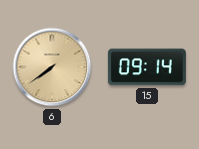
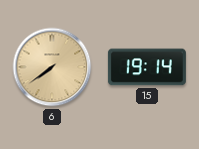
15: 09:14 -> 19:14
